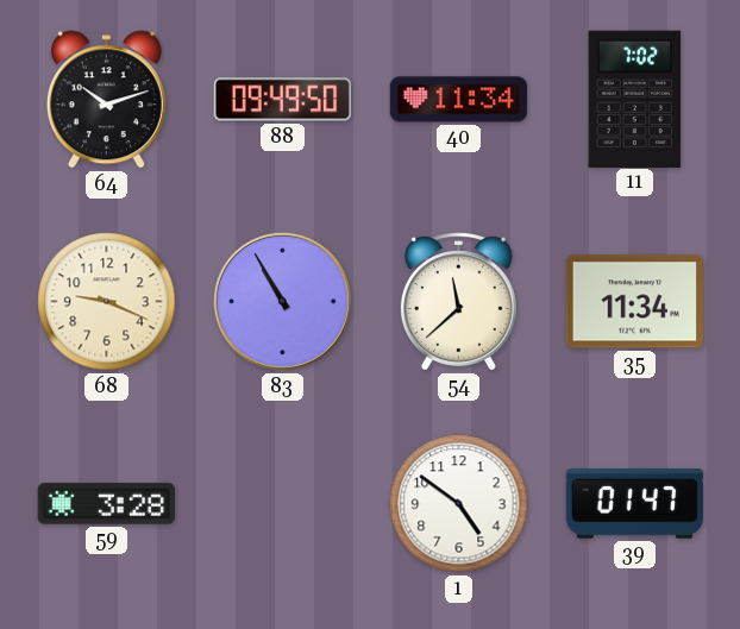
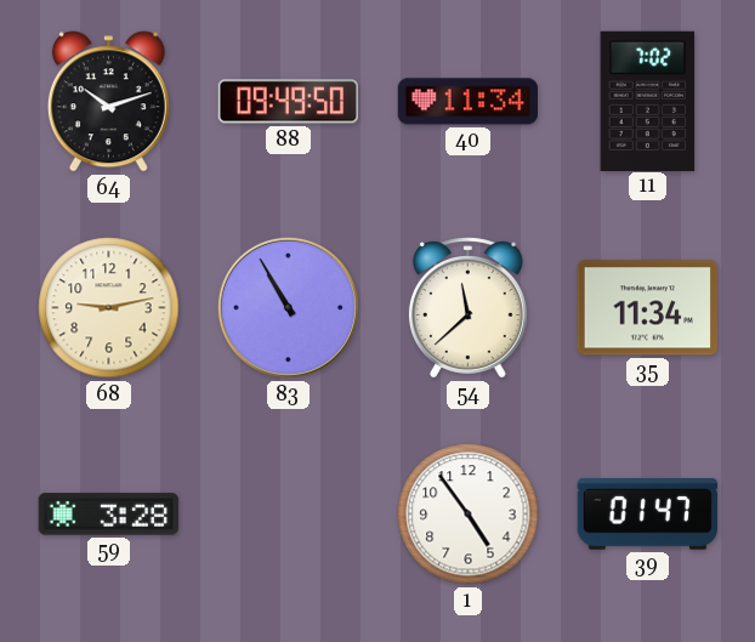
68: 9:19 -> 9:13
1: 4:51 -> 4:54
